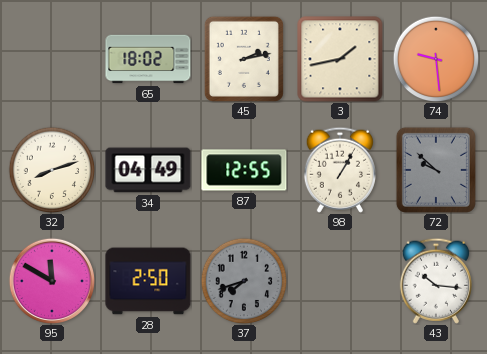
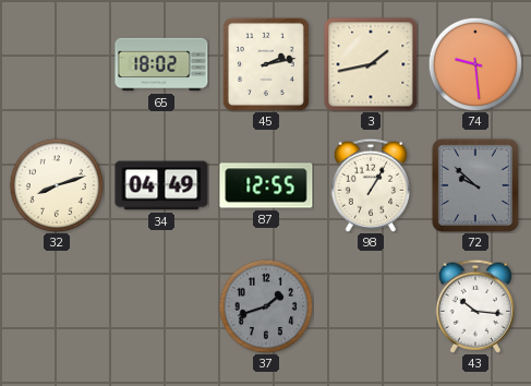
95: 11:50 -> none
28: 2:50 -> none
37: 7:42 -> 1:42
